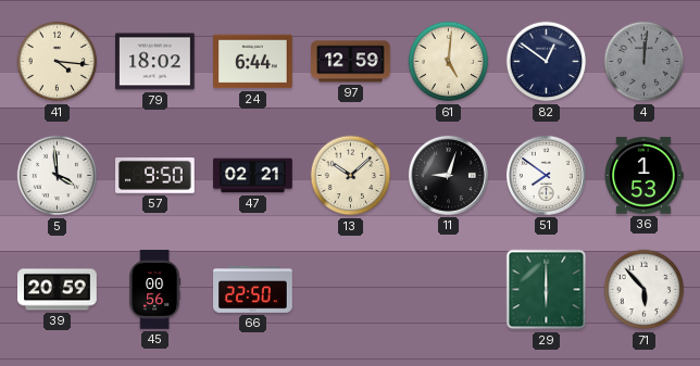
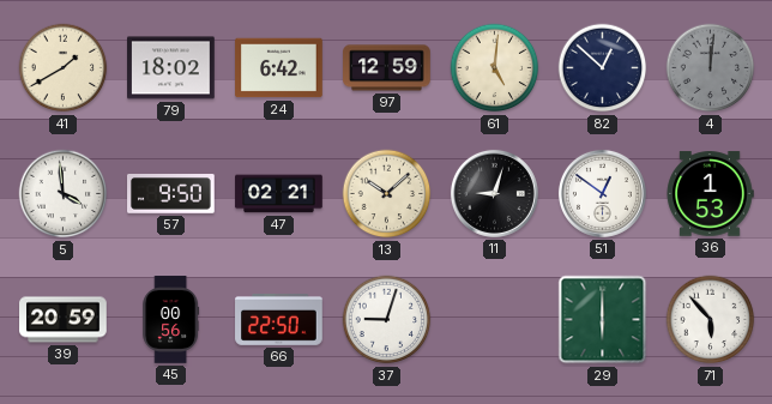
41: 4:16 -> 1:40
24: 6:44 -> 6:42
82: 12:51 -> 12:52
51: 7:51 -> 12:51
37: none -> 9:03
